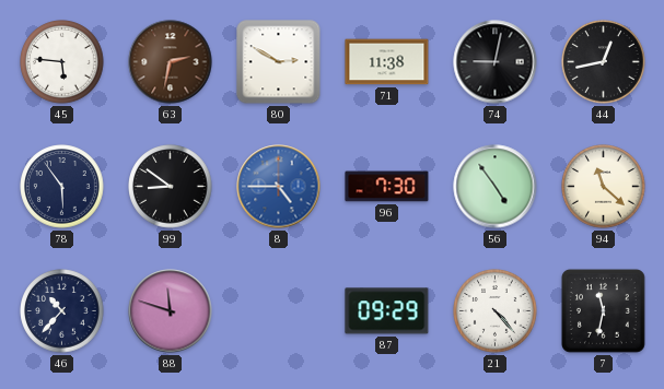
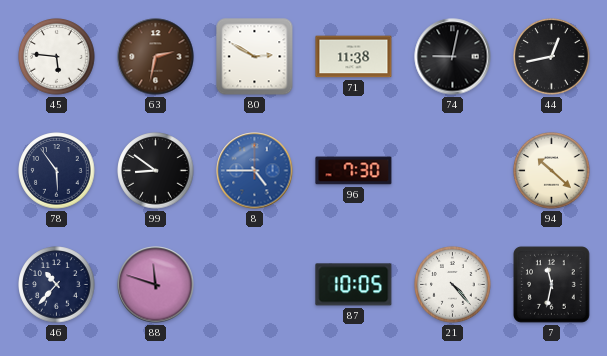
56: 4:54 -> none
94: 11:22 -> 10:22
87: 09:29 -> 10:05
